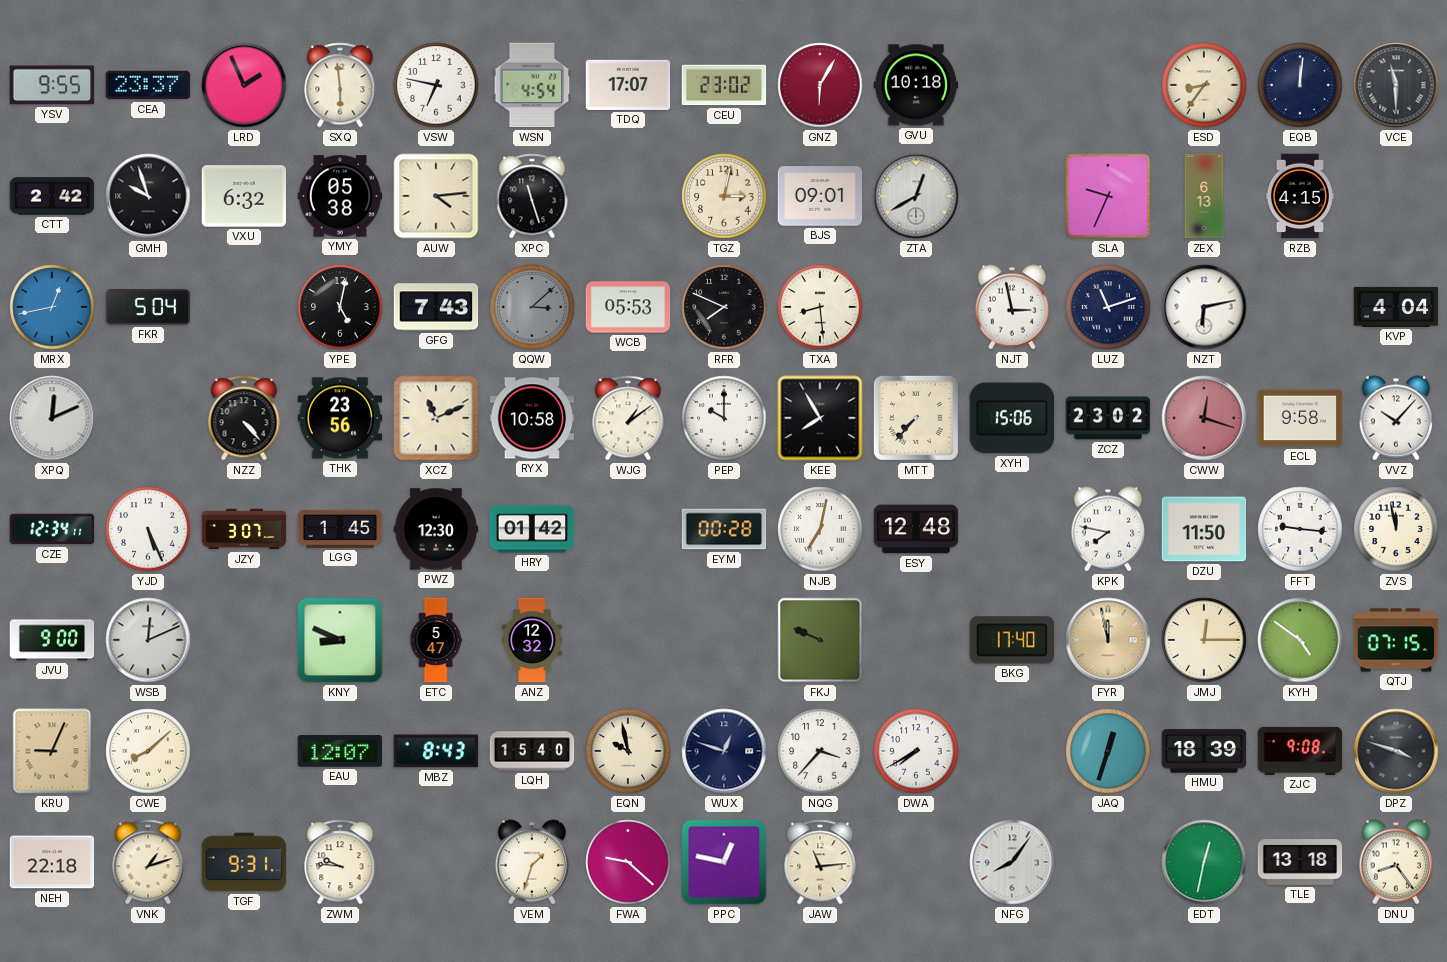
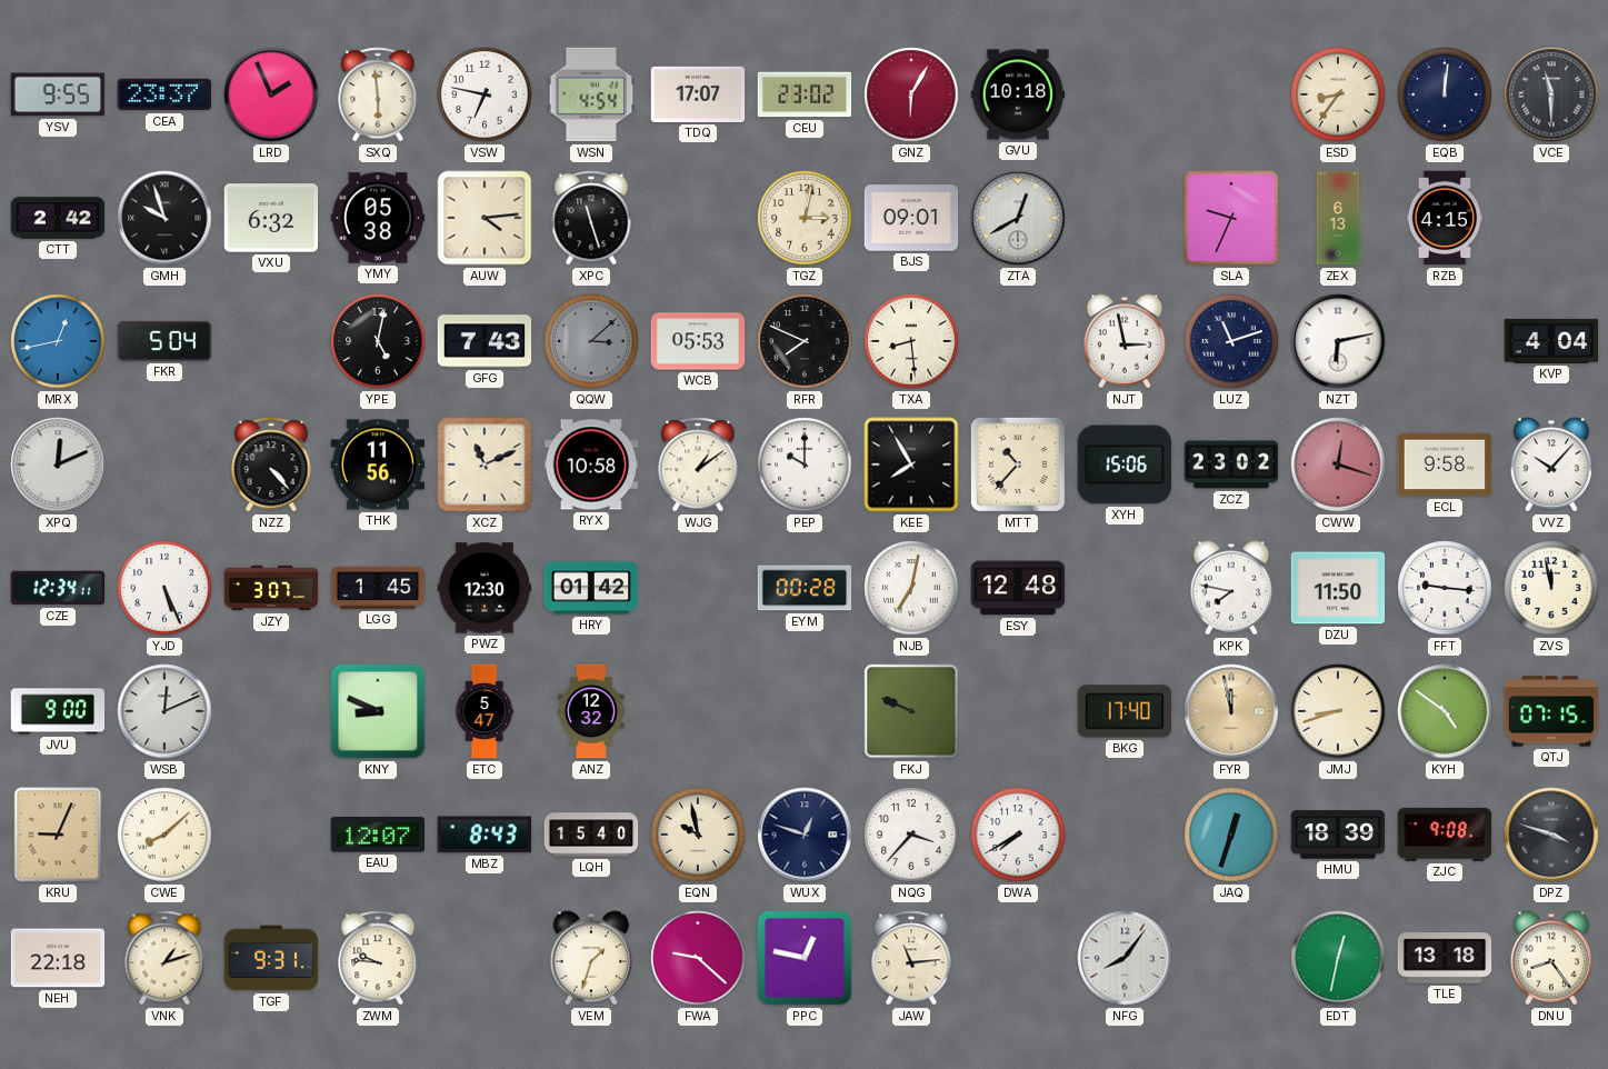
THK: 23:56 -> 11:56
MTT: 7:37 -> 10:37
JMJ: 12:15 -> 8:42
